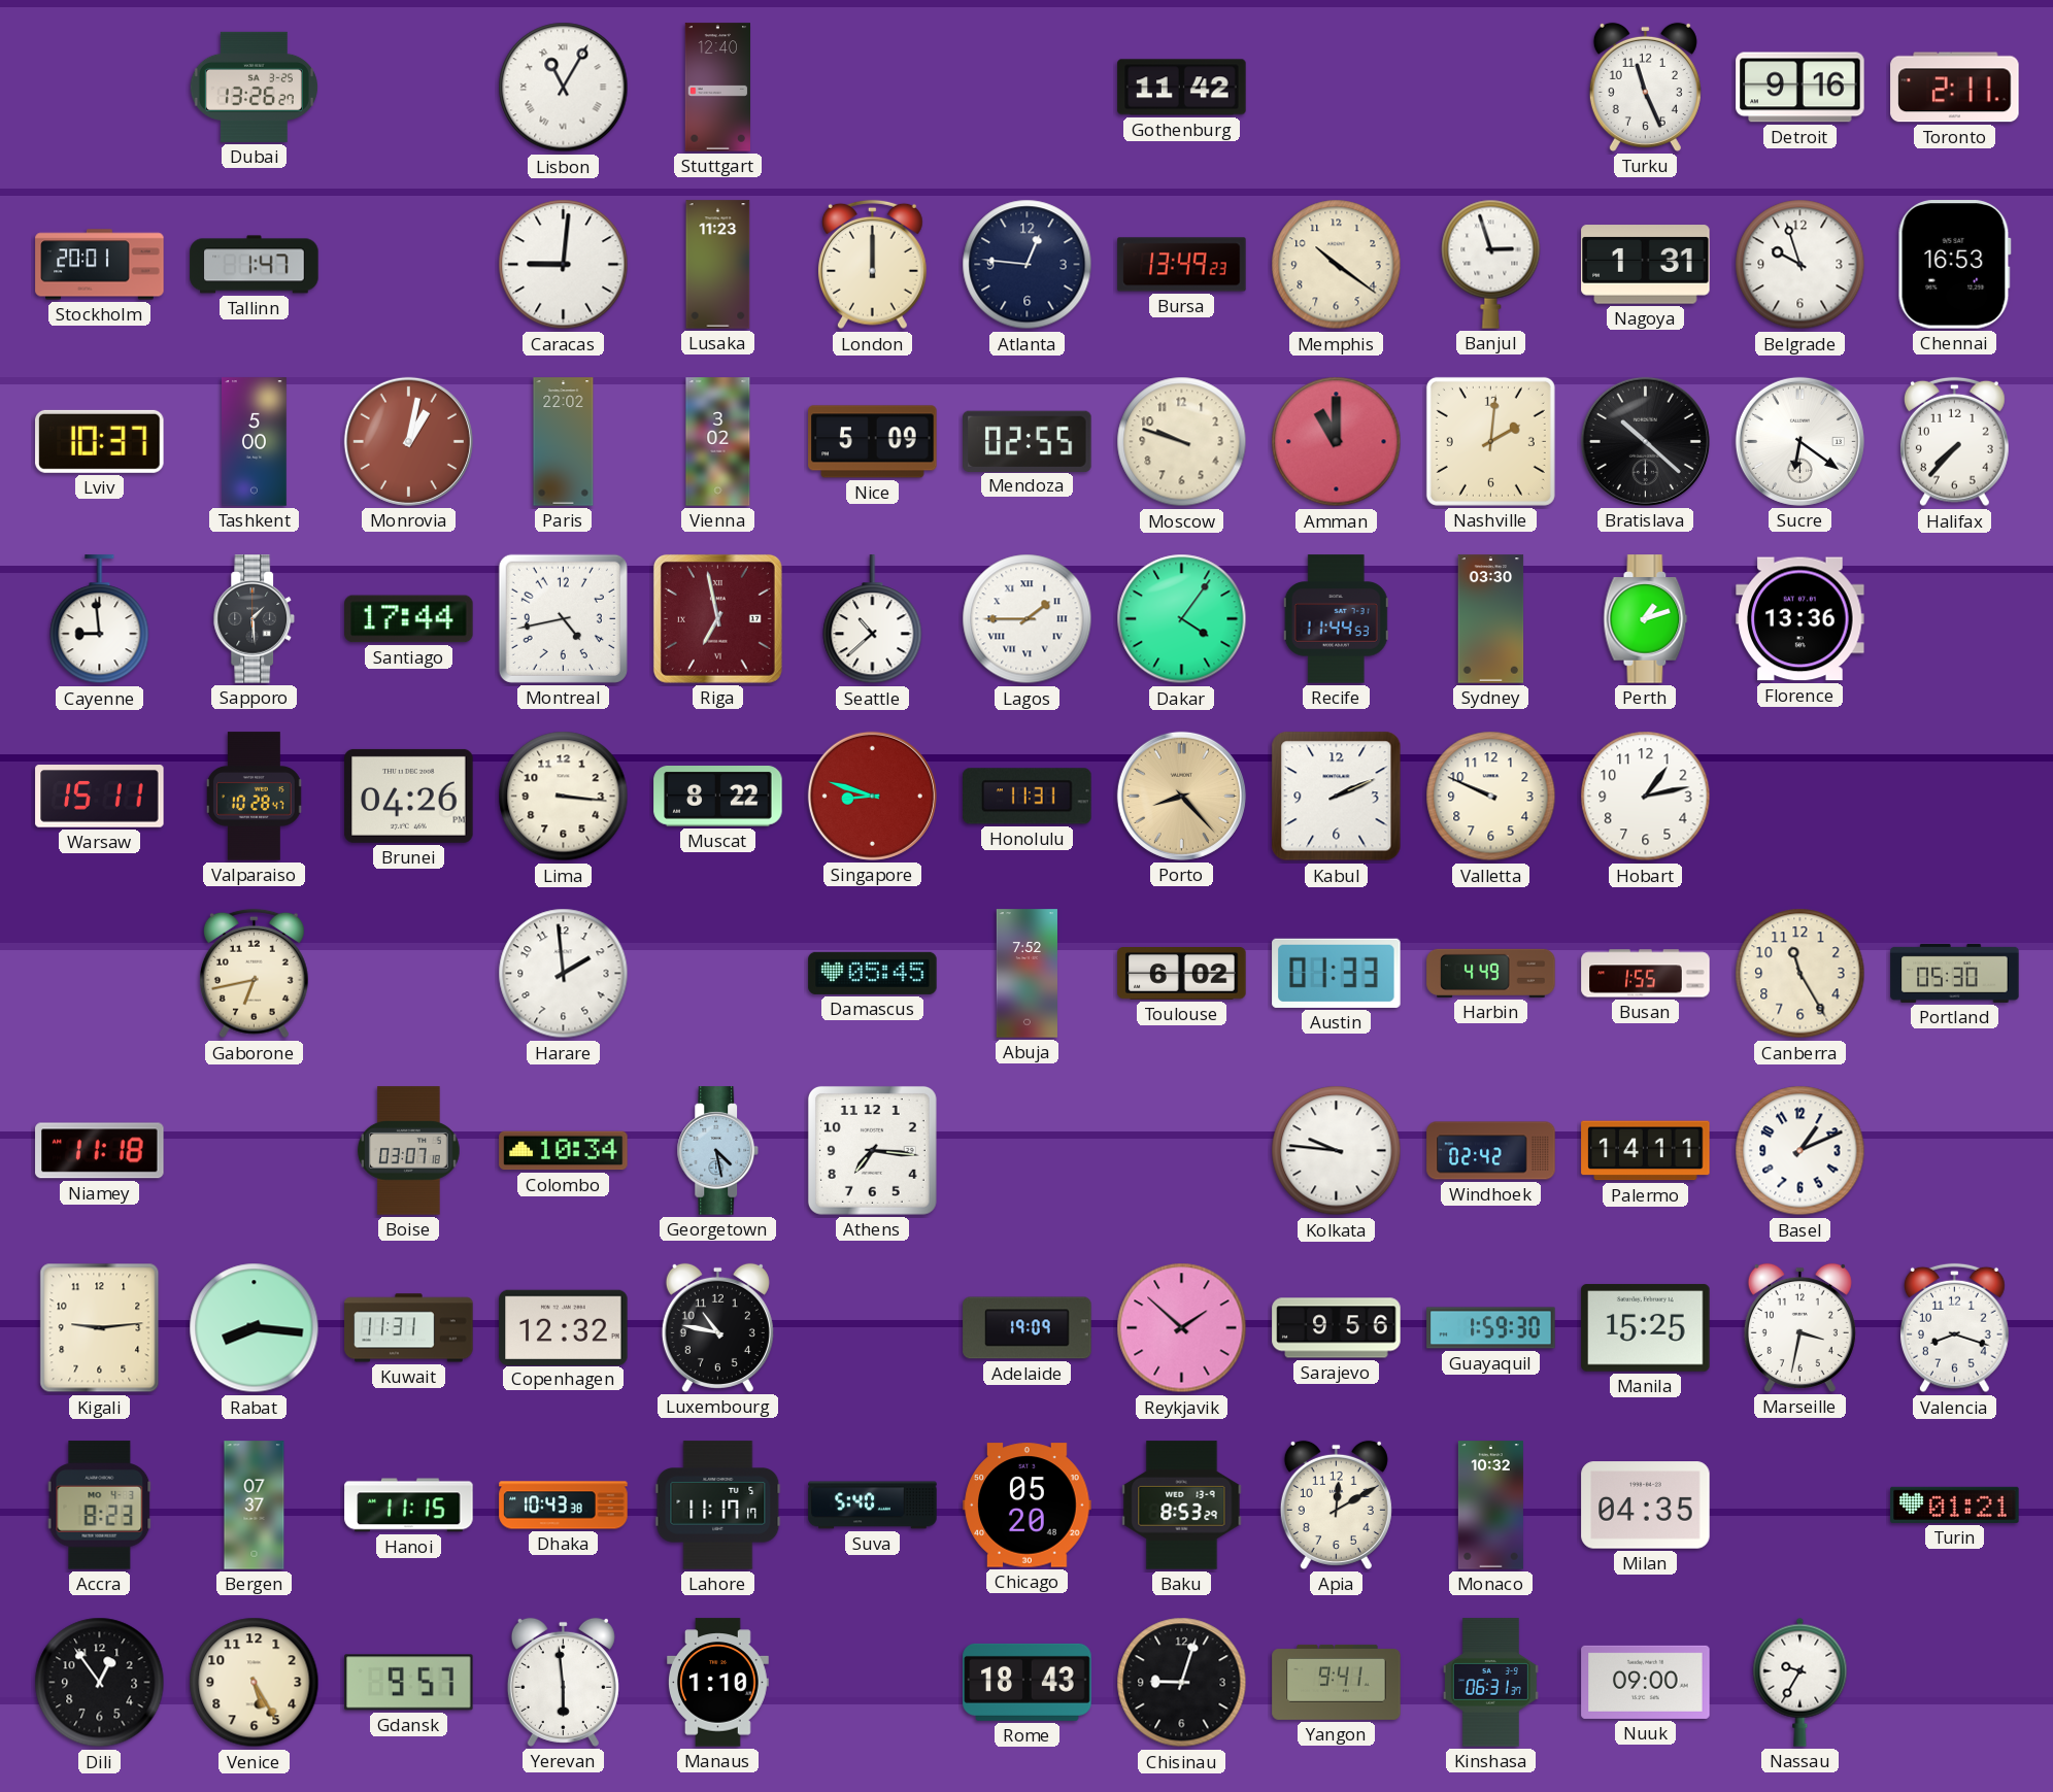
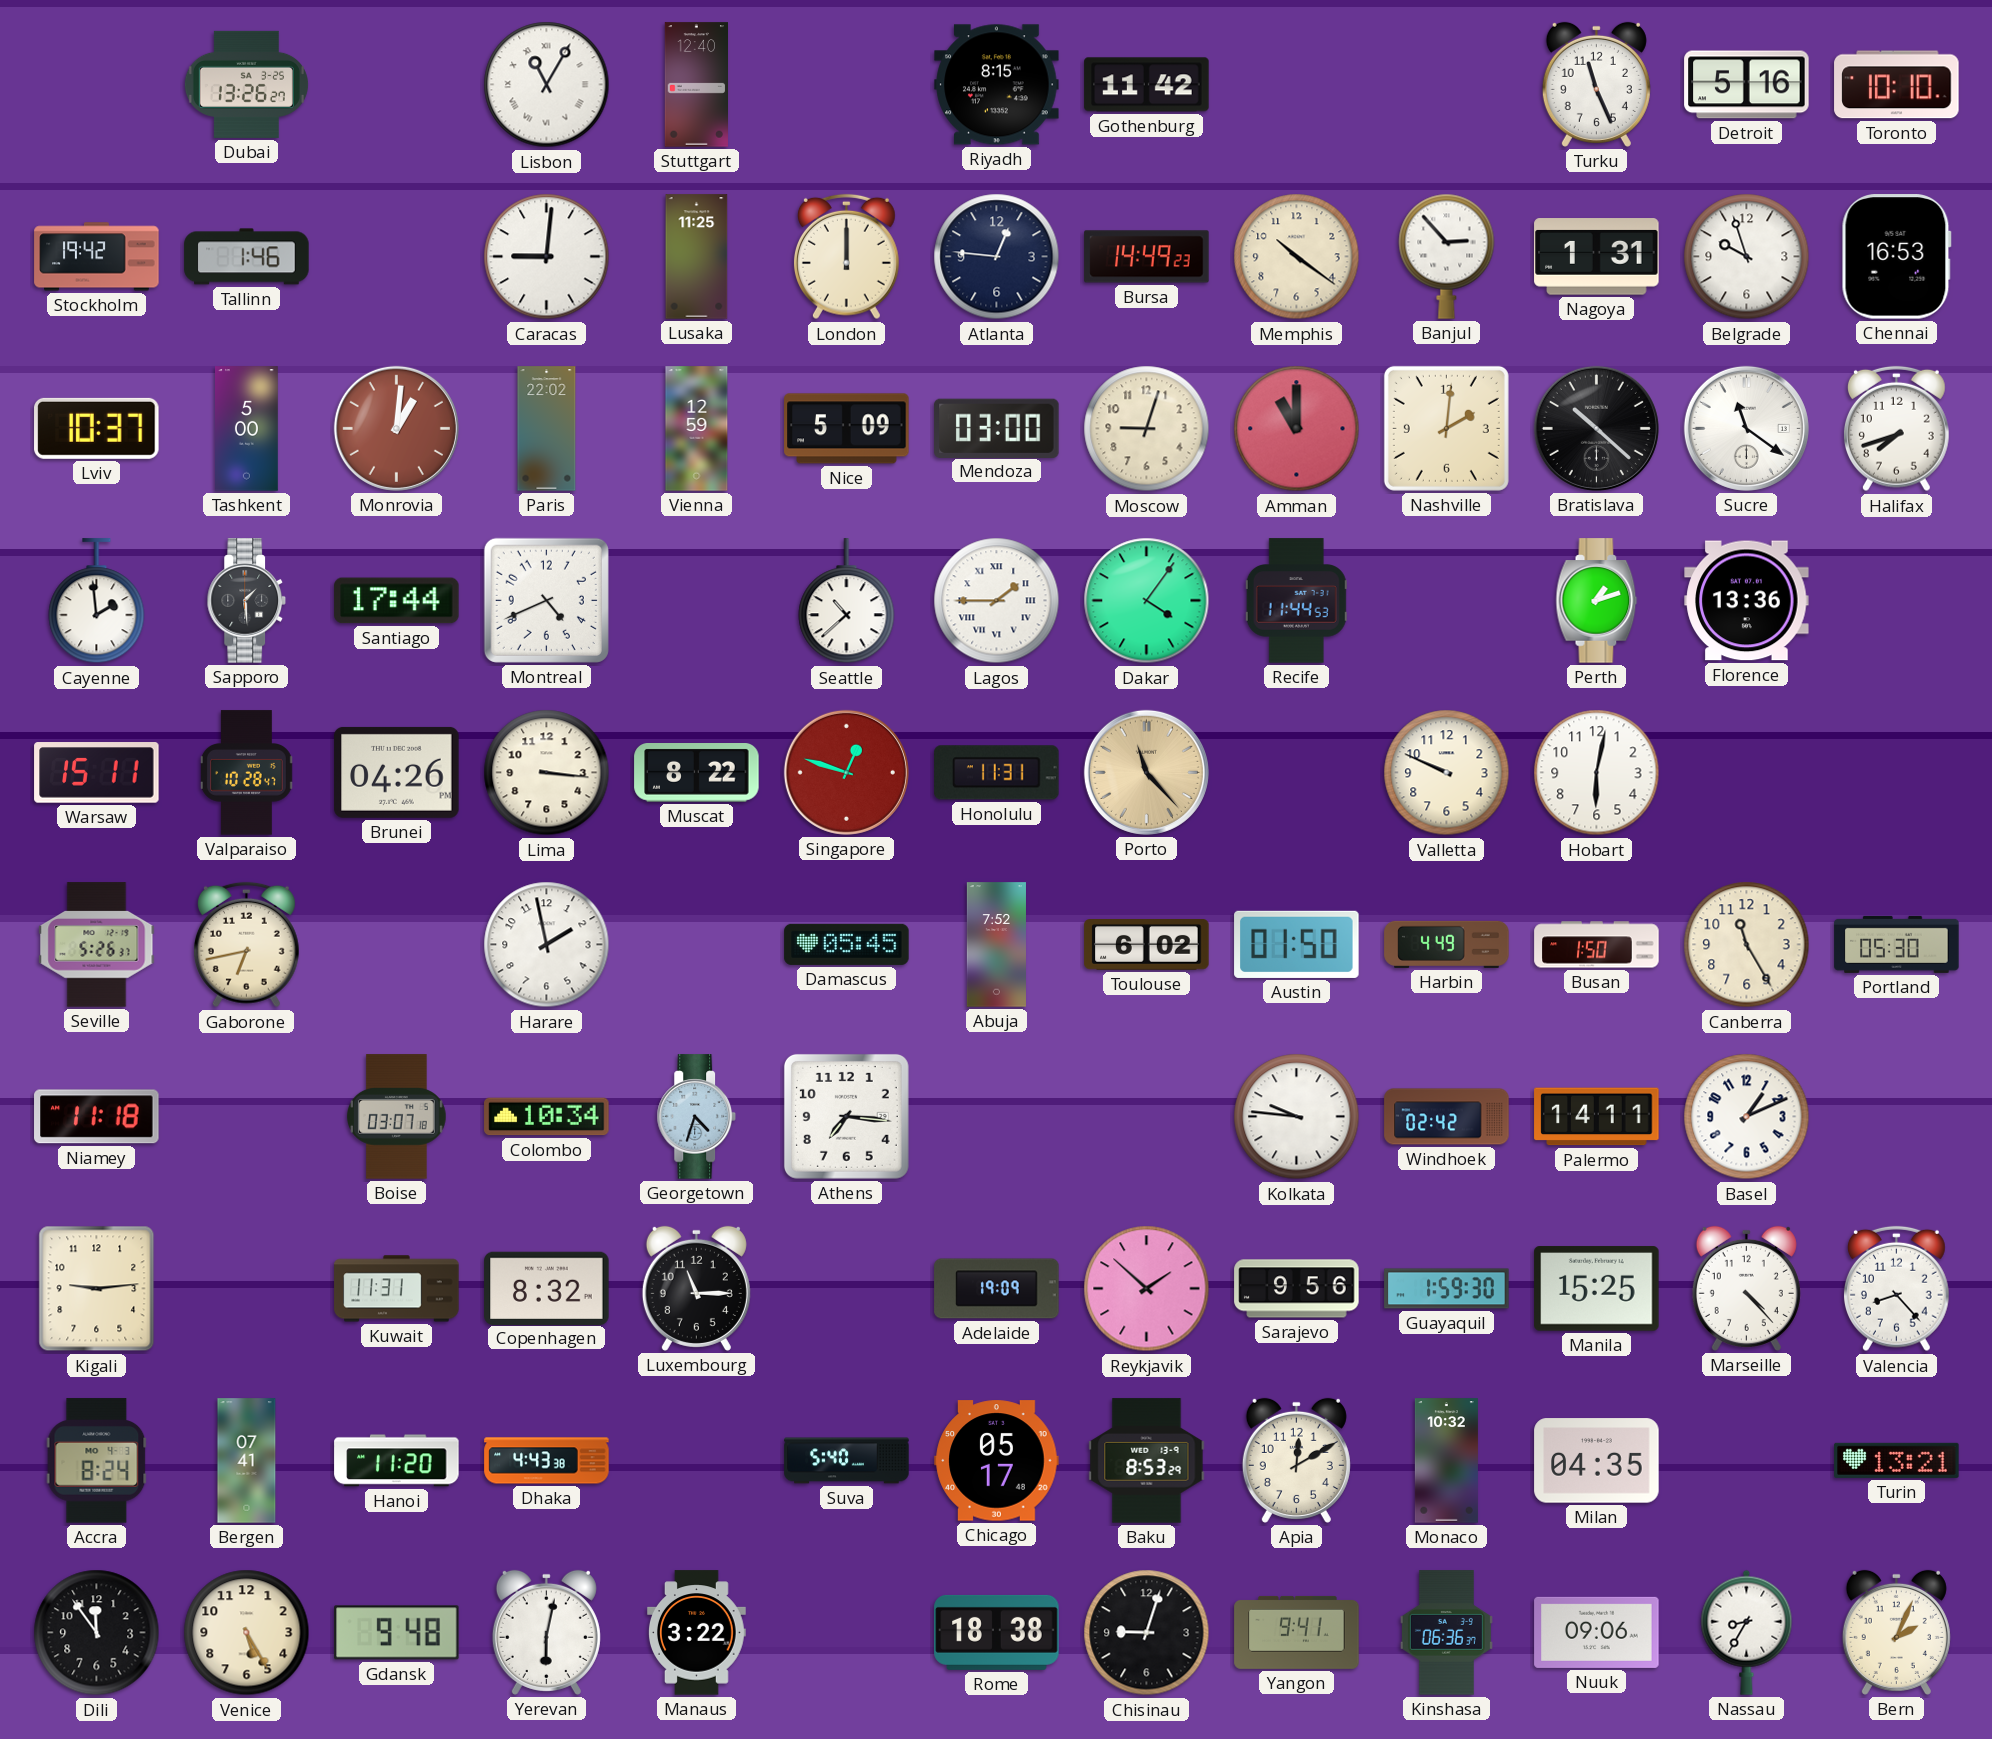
Riyadh: none -> 8:15
Detroit: 9:16 -> 5:16
Toronto: 2:11 -> 10:10
Stockholm: 20:01 -> 19:42
Tallinn: 1:47 -> 1:46
Lusaka: 11:23 -> 11:25
Bursa: 13:49 -> 14:49
Banjul: 2:57 -> 2:53
Monrovia: 1:02 -> 1:01
Vienna: 3:02 -> 12:59
Mendoza: 02:55 -> 03:00
Moscow: 9:48 -> 9:03
Sucre: 6:21 -> 11:21
Halifax: 7:37 -> 7:42
Cayenne: 8:59 -> 1:59
Montreal: 4:43 -> 4:41
Riga: 6:58 -> none
Sydney: 03:30 -> none
Singapore: 8:48 -> 12:48
Porto: 8:23 -> 11:23
Kabul: 2:11 -> none
Hobart: 1:13 -> 6:02
Seville: none -> 5:26
Harare: 1:59 -> 1:58
Austin: 01:33 -> 01:50
Busan: 1:55 -> 1:50
Georgetown: 4:28 -> 4:33
Rabat: 8:16 -> none
Copenhagen: 12:32 -> 8:32
Luxembourg: 10:47 -> 11:15
Marseille: 3:32 -> 4:23
Valencia: 8:18 -> 8:23
Accra: 8:23 -> 8:24
Bergen: 07:37 -> 07:41
Hanoi: 11:15 -> 11:20
Dhaka: 10:43 -> 4:43
Lahore: 11:17 -> none
Chicago: 05:20 -> 05:17
Turin: 01:21 -> 13:21
Dili: 12:54 -> 11:54
Gdansk: 9:57 -> 9:48
Yerevan: 5:59 -> 6:02
Manaus: 1:10 -> 3:22
Rome: 18:43 -> 18:38
Kinshasa: 06:31 -> 06:36
Nuuk: 09:00 -> 09:06
Nassau: 9:35 -> 8:35
Bern: none -> 2:04
